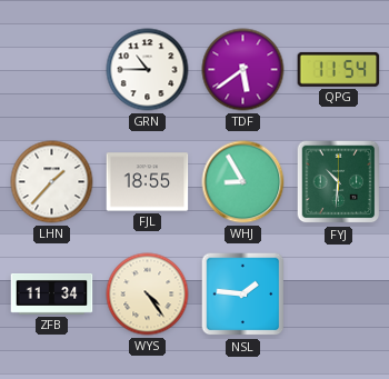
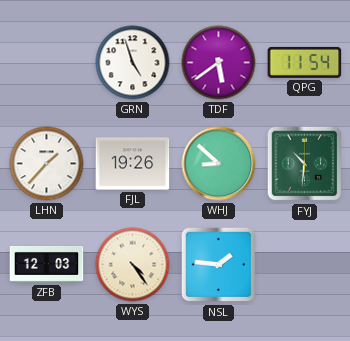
GRN: 10:45 -> 4:57
FJL: 18:55 -> 19:26
WHJ: 8:55 -> 8:52
ZFB: 11:34 -> 12:03
